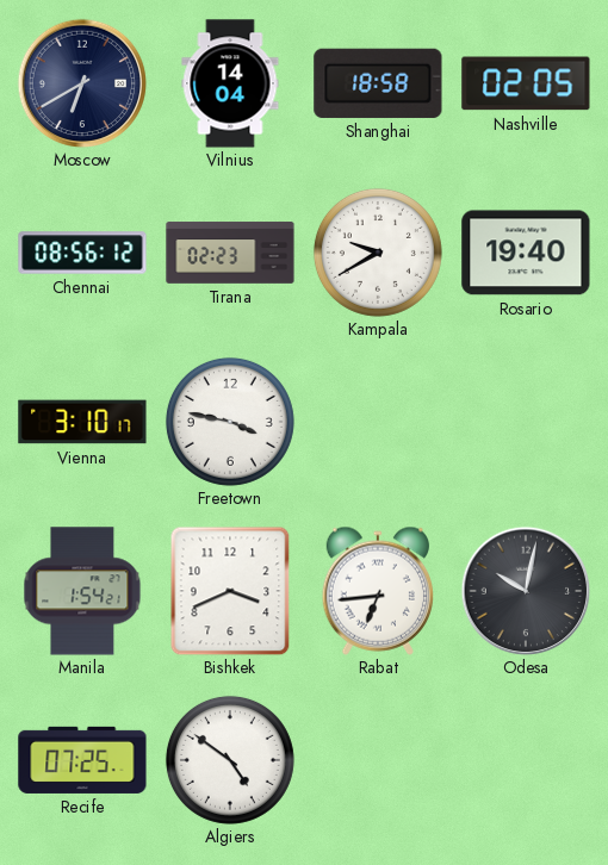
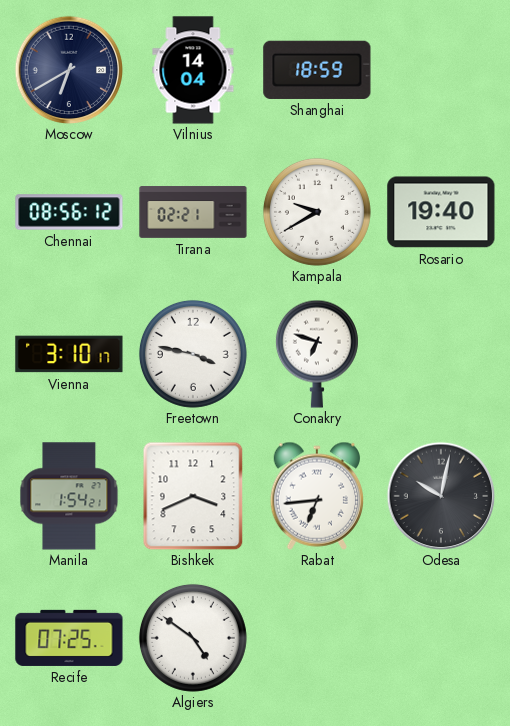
Shanghai: 18:58 -> 18:59
Nashville: 02:05 -> none
Tirana: 02:23 -> 02:21
Conakry: none -> 6:48
